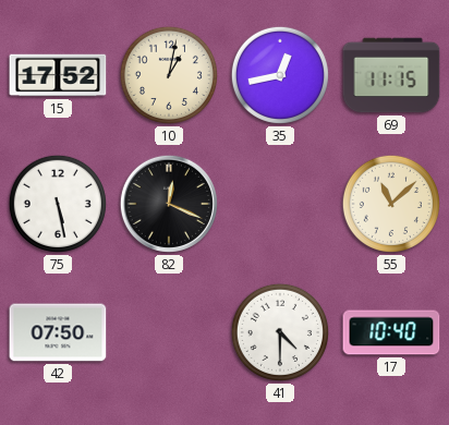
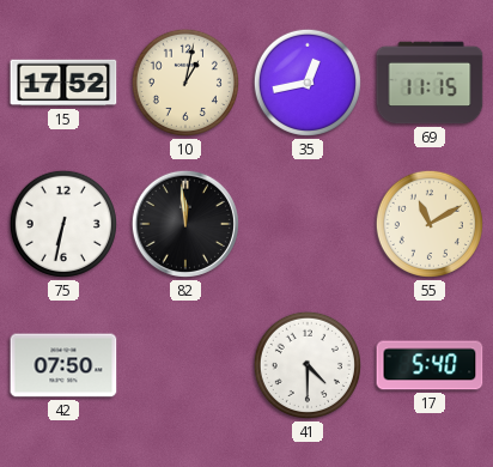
75: 5:28 -> 6:32
82: 12:19 -> 11:59
55: 11:08 -> 11:10
17: 10:40 -> 5:40
